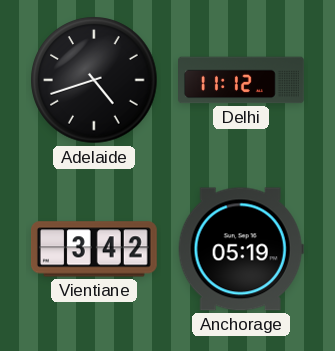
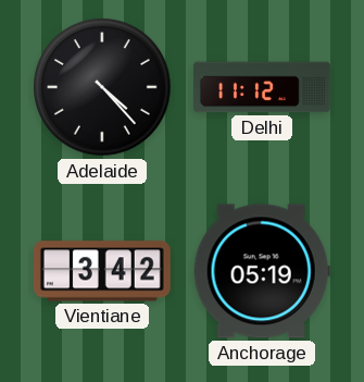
Adelaide: 4:42 -> 4:23
